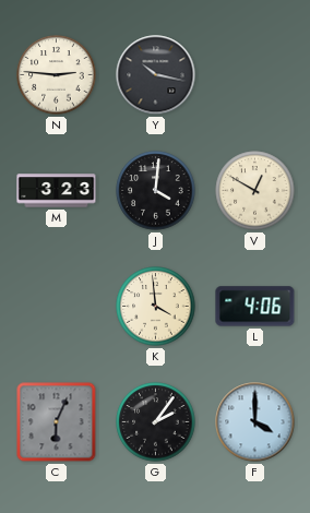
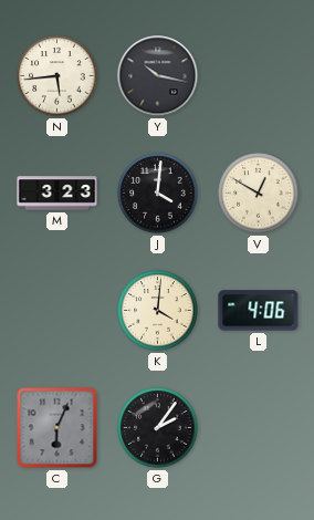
N: 2:46 -> 5:44
K: 3:59 -> 4:01
F: 4:00 -> none
